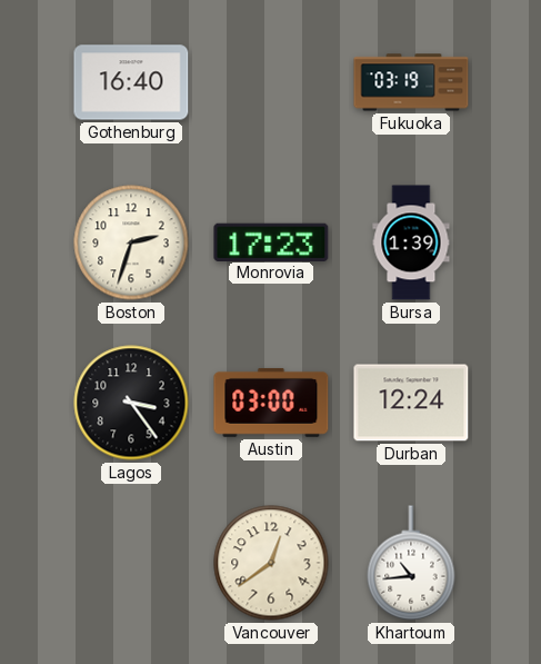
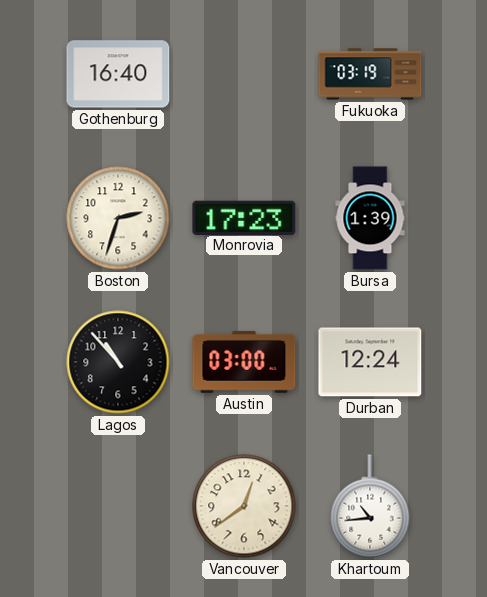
Lagos: 3:24 -> 10:53
